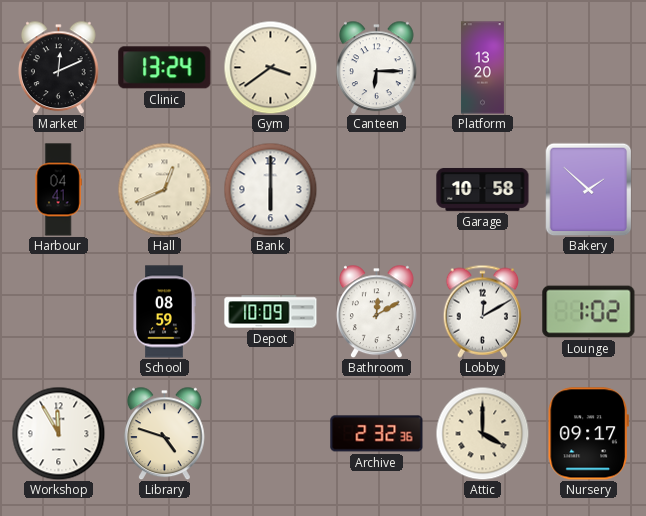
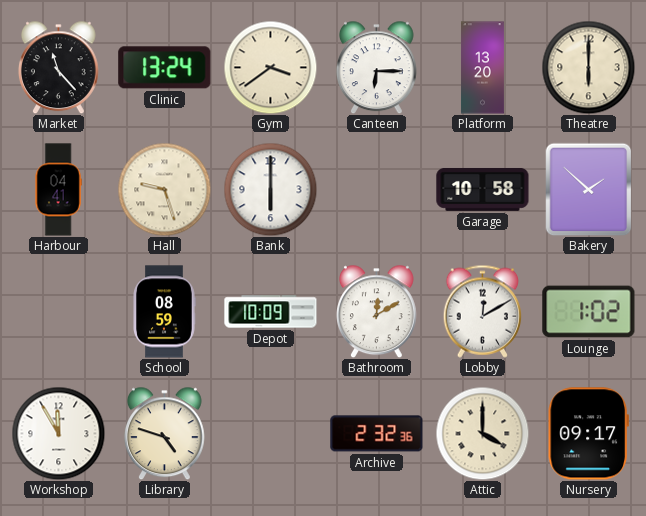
Market: 12:11 -> 11:23
Theatre: none -> 6:00
Hall: 12:41 -> 9:27
